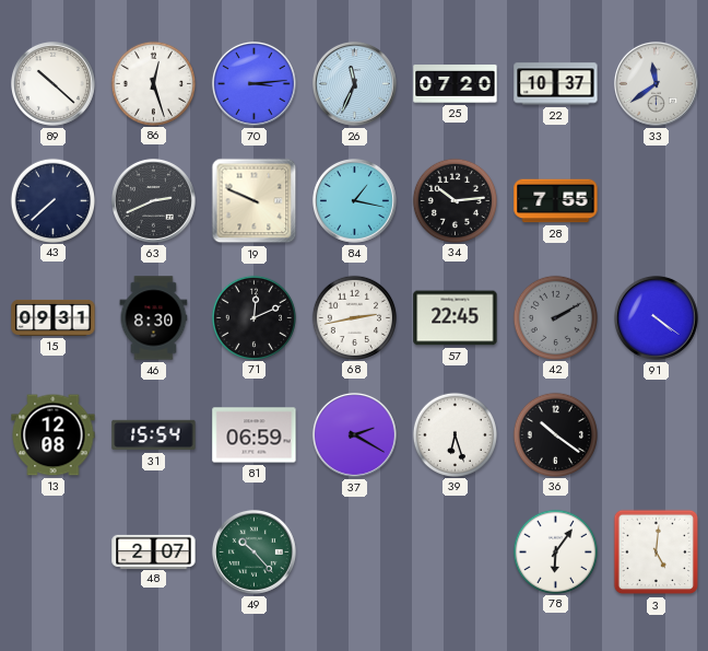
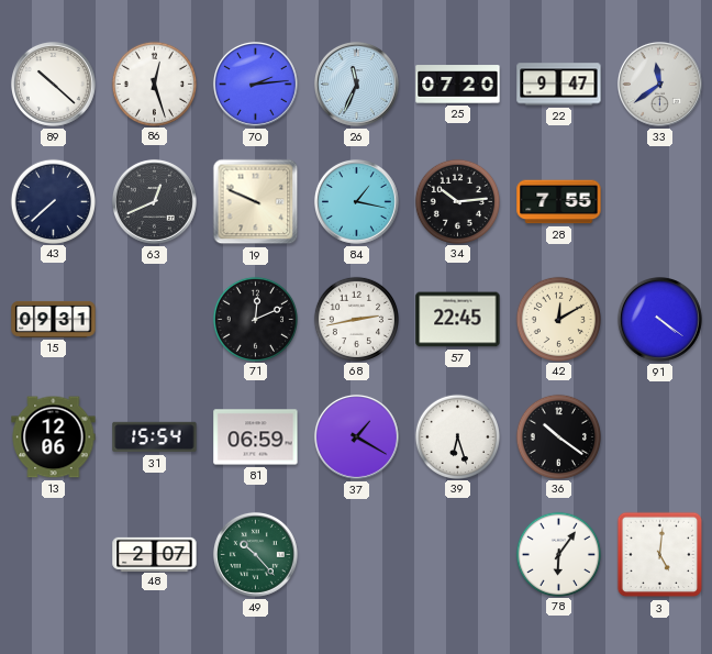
70: 3:14 -> 2:14
22: 10:37 -> 9:47
63: 2:41 -> 12:41
46: 8:30 -> none
42: 2:10 -> 12:10
42 dial: grey -> cream
13: 12:08 -> 12:06
37: 2:20 -> 1:20
